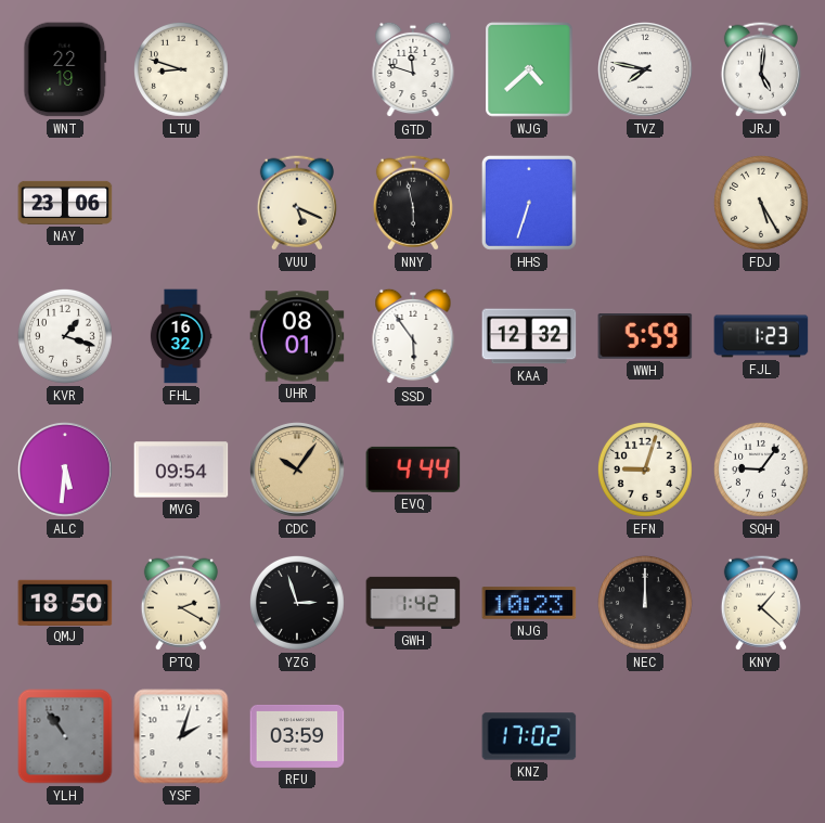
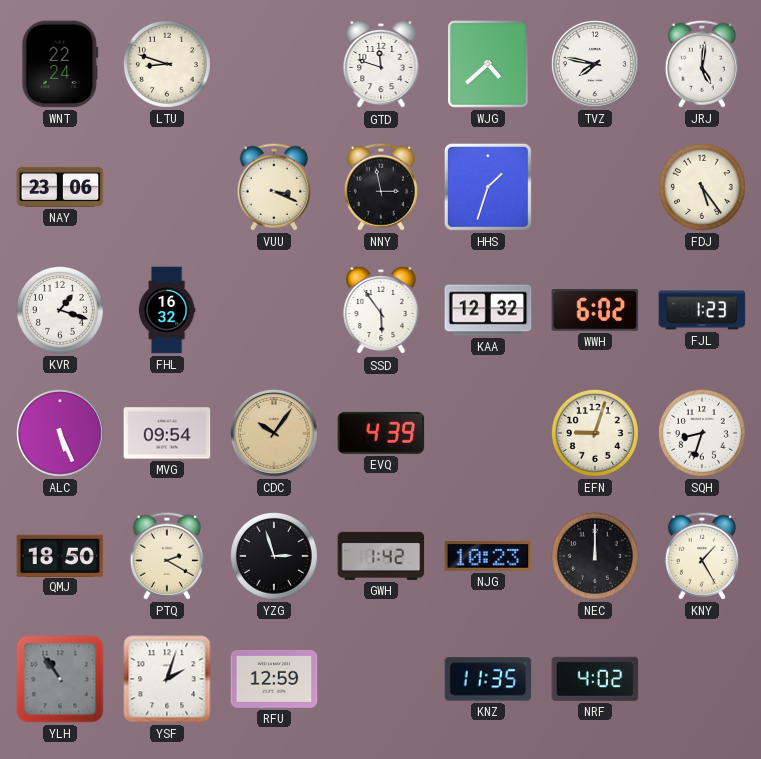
WNT: 22:19 -> 22:24
VUU: 5:19 -> 3:19
NNY: 5:58 -> 2:58
HHS: 6:33 -> 1:33
FDJ: 5:25 -> 5:24
UHR: 08:01 -> none
WWH: 5:59 -> 6:02
ALC: 5:31 -> 5:26
EVQ: 4:44 -> 4:39
SQH: 9:06 -> 8:33
KNY: 1:22 -> 1:25
RFU: 03:59 -> 12:59
KNZ: 17:02 -> 11:35
NRF: none -> 4:02
